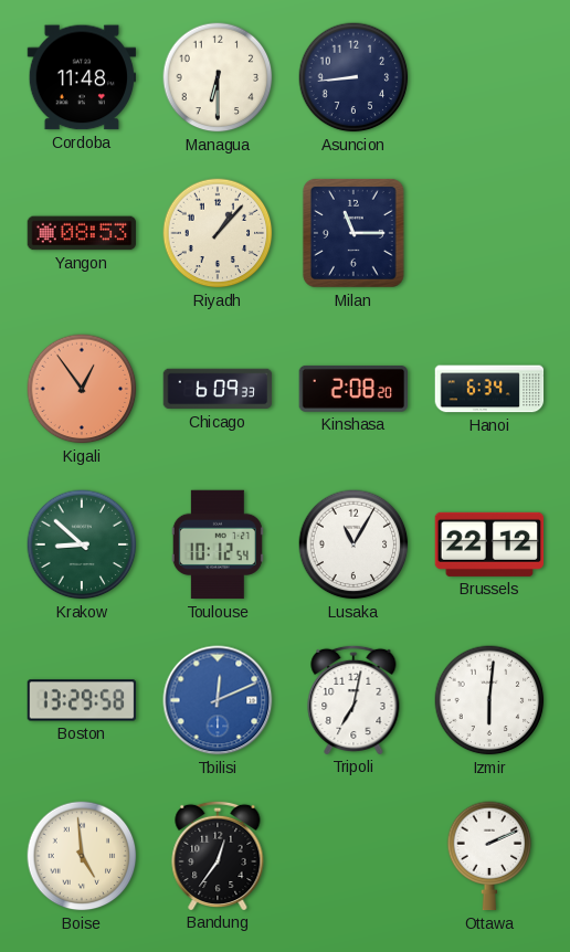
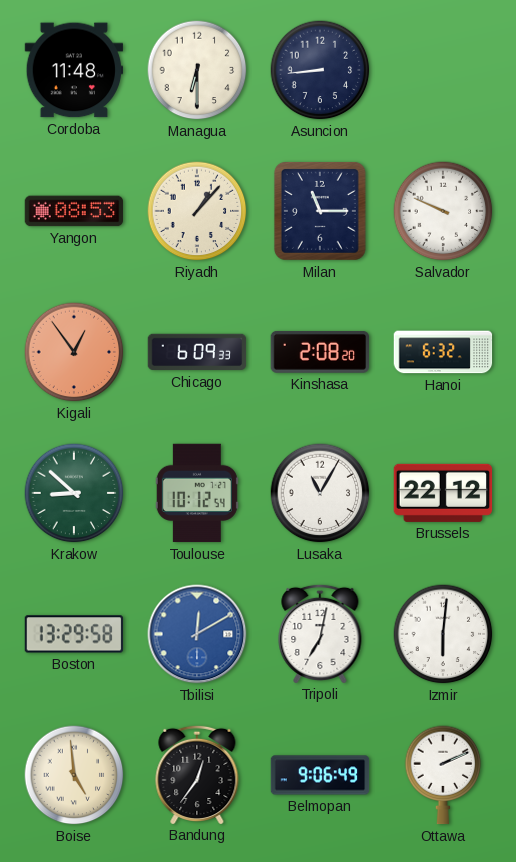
Salvador: none -> 9:49
Hanoi: 6:34 -> 6:32
Tbilisi: 12:11 -> 12:10
Belmopan: none -> 9:06
